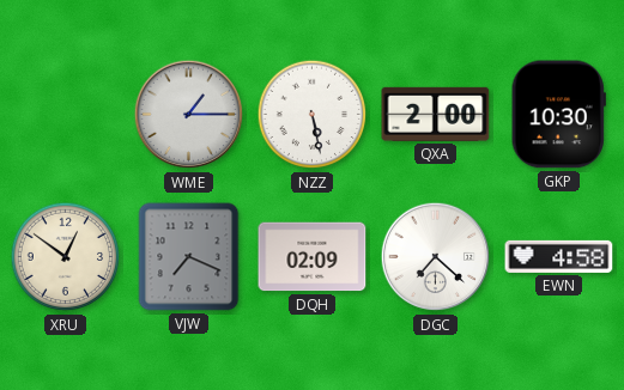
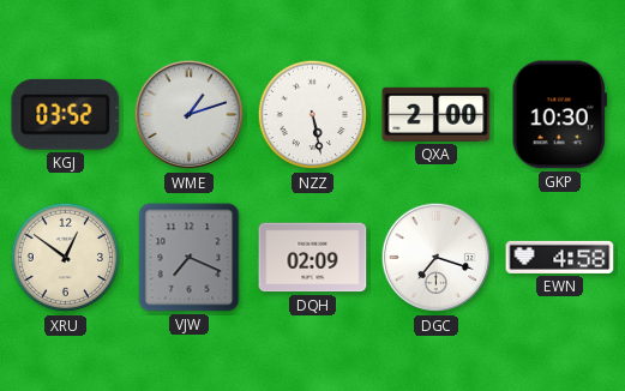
KGJ: none -> 03:52
WME: 1:15 -> 1:12
DGC: 7:22 -> 7:18
